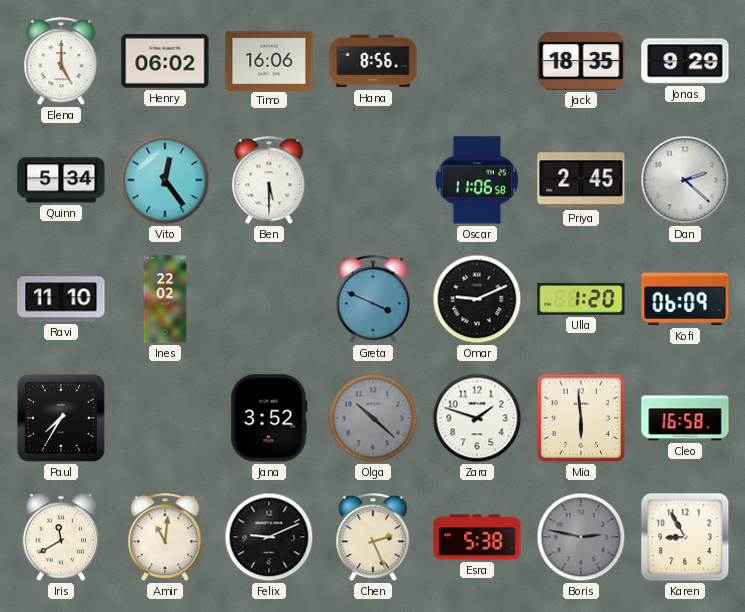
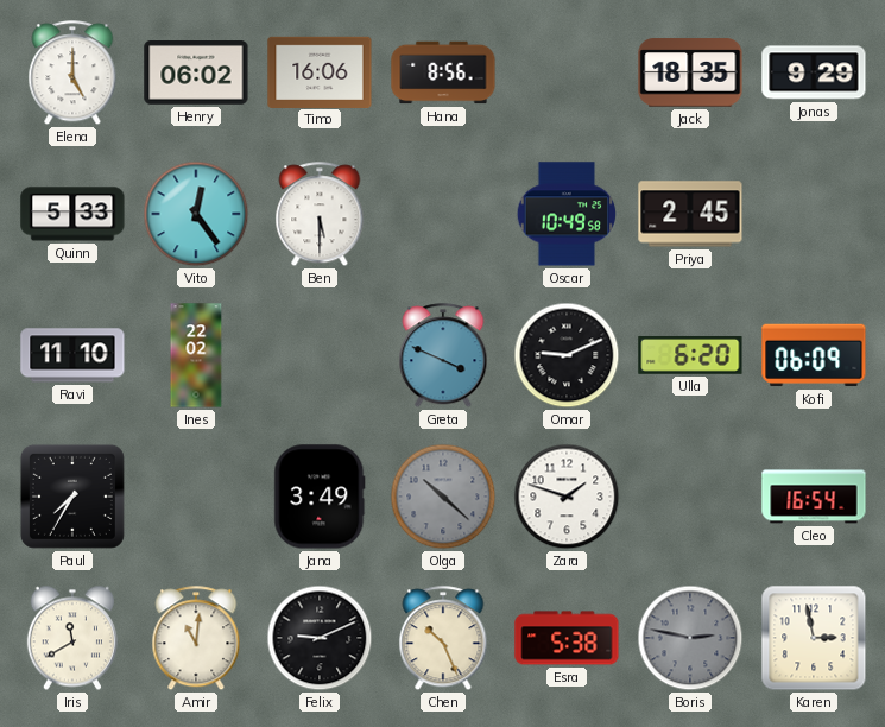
Quinn: 5:34 -> 5:33
Oscar: 11:06 -> 10:49
Dan: 2:22 -> none
Ulla: 1:20 -> 6:20
Jana: 3:52 -> 3:49
Mia: 5:59 -> none
Cleo: 16:58 -> 16:54
Chen: 2:26 -> 10:26
Karen: 8:55 -> 2:58
